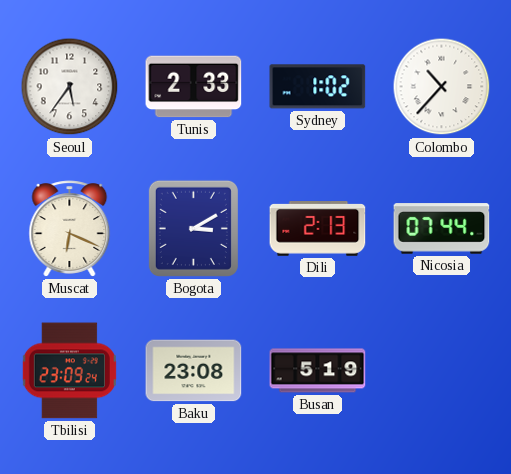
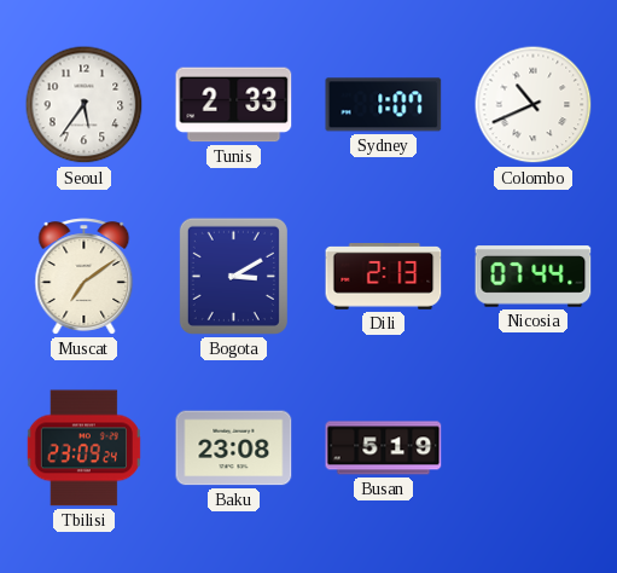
Sydney: 1:02 -> 1:07
Colombo: 10:37 -> 10:41
Muscat: 6:19 -> 7:09
